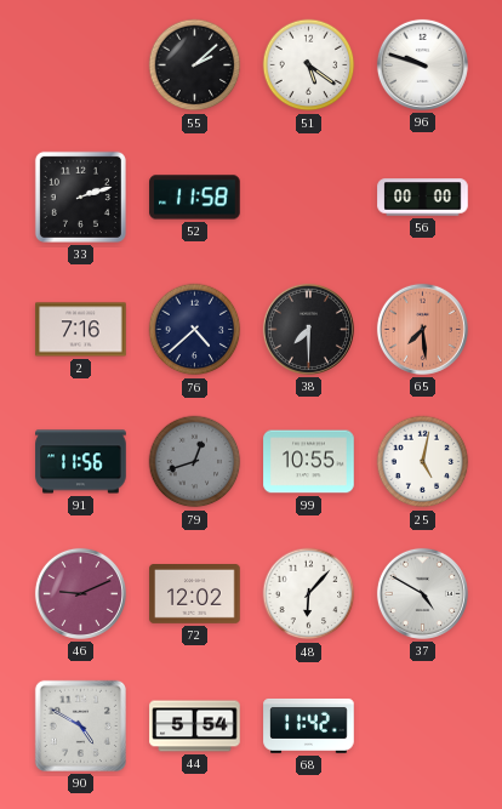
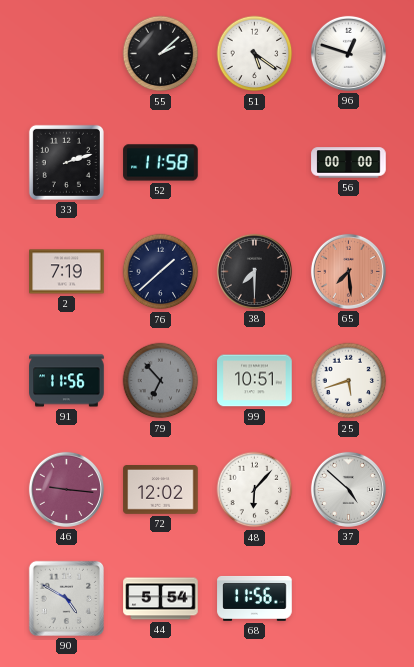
96: 9:48 -> 12:48
2: 7:16 -> 7:19
76: 4:38 -> 1:38
79: 12:42 -> 6:53
99: 10:55 -> 10:51
25: 5:02 -> 5:42
46: 9:11 -> 9:16
37: 4:50 -> 4:52
68: 11:42 -> 11:56
